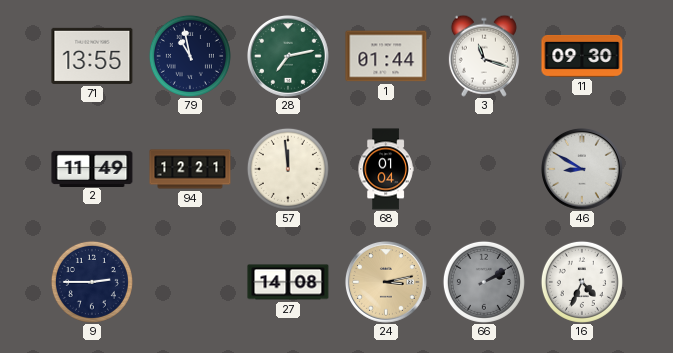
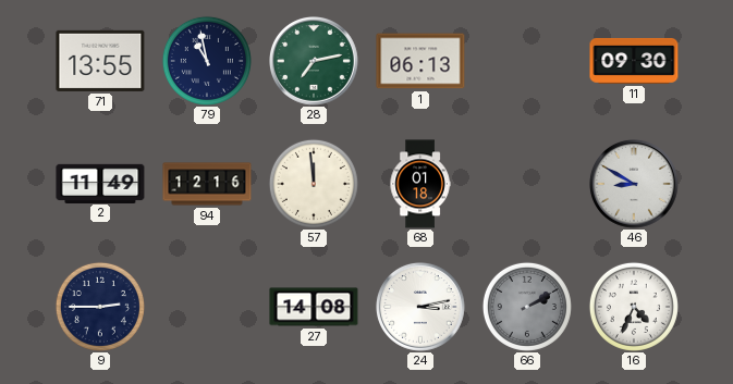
1: 01:44 -> 06:13
3: 11:18 -> none
94: 12:21 -> 12:16
68: 01:04 -> 01:18
24 dial: champagne -> white
